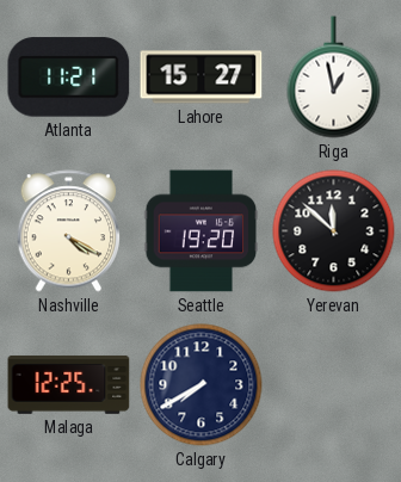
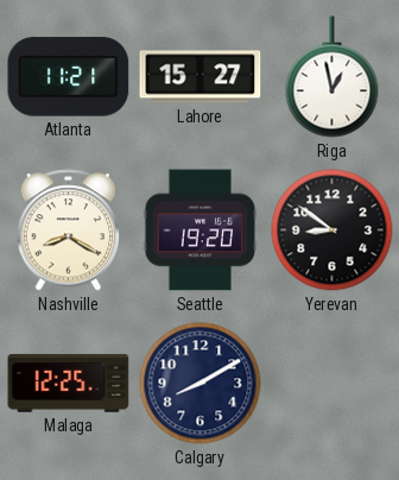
Nashville: 4:20 -> 8:20
Yerevan: 11:52 -> 8:51
Calgary: 7:40 -> 8:10
